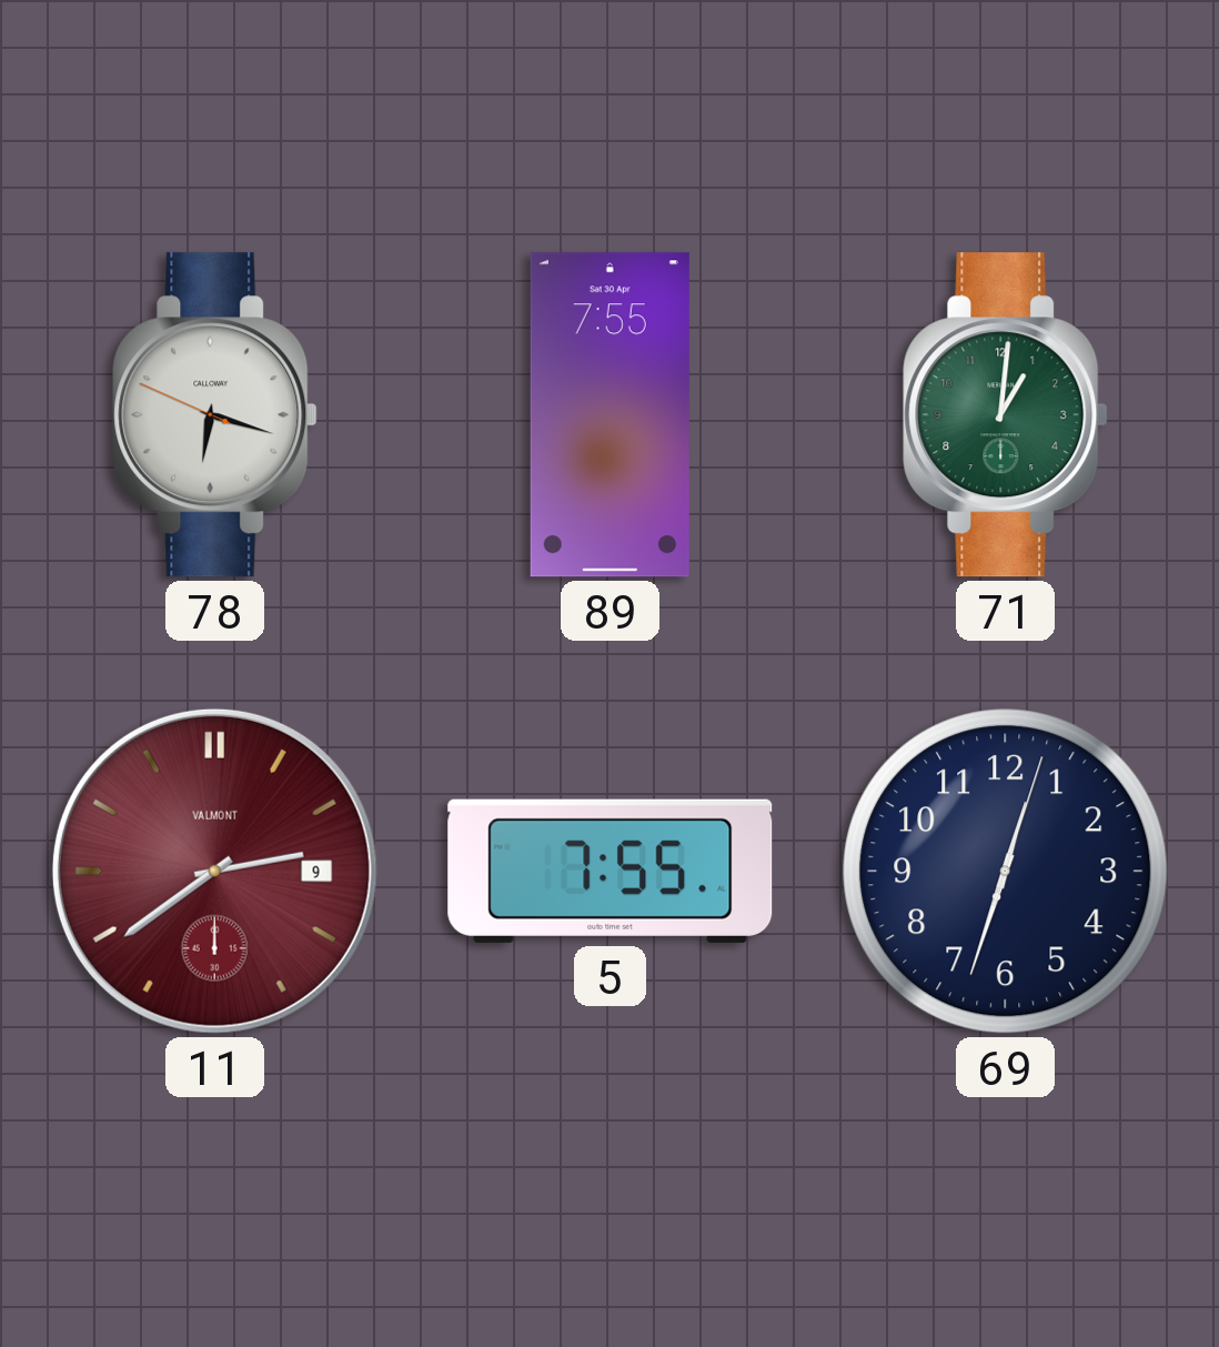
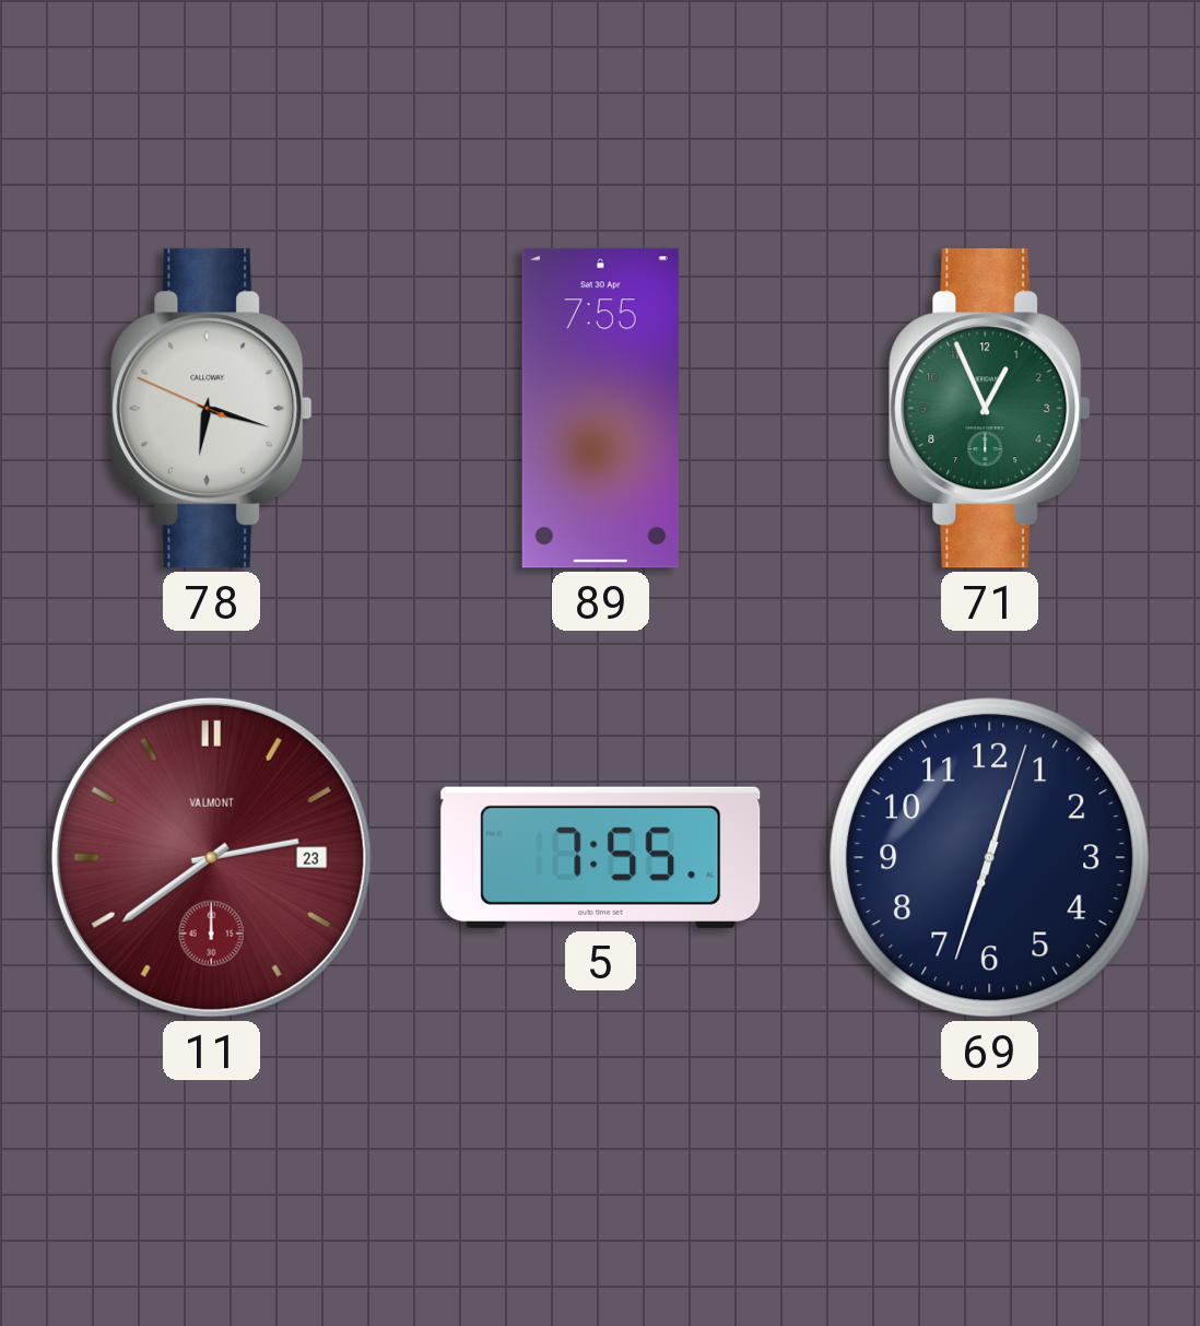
71: 1:01 -> 12:56
11 date: 9 -> 23
